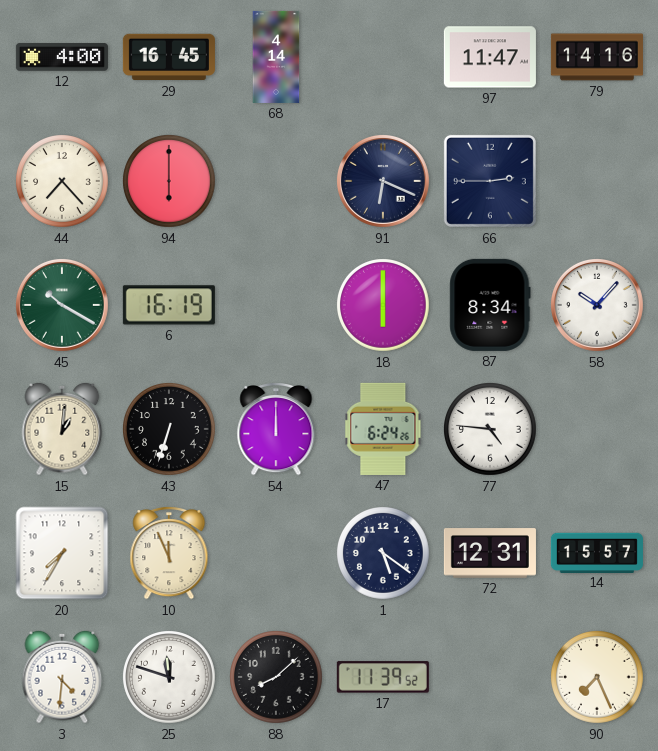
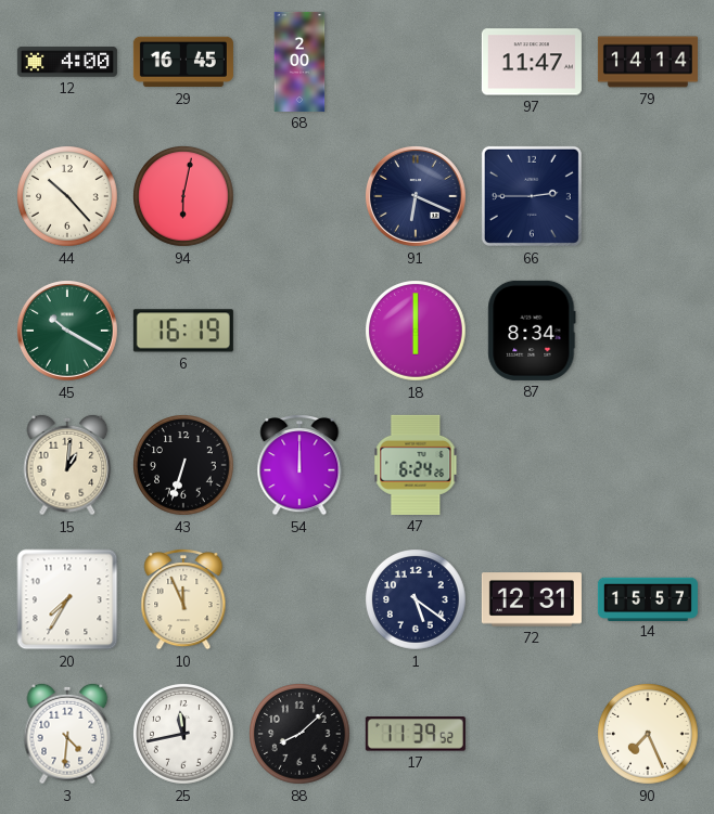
68: 4:14 -> 2:00
79: 14:16 -> 14:14
44: 7:23 -> 10:23
94: 6:00 -> 6:02
58: 10:07 -> none
77: 4:46 -> none
25: 11:48 -> 11:43
